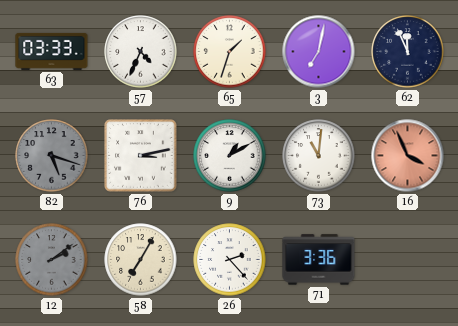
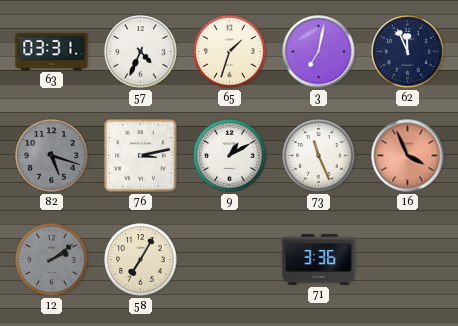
63: 03:33 -> 03:31
73: 11:01 -> 11:26
26: 2:23 -> none
